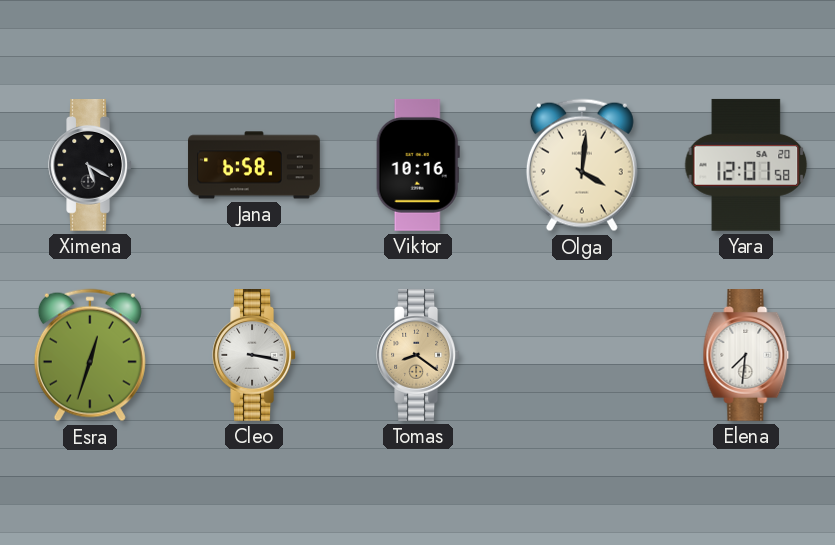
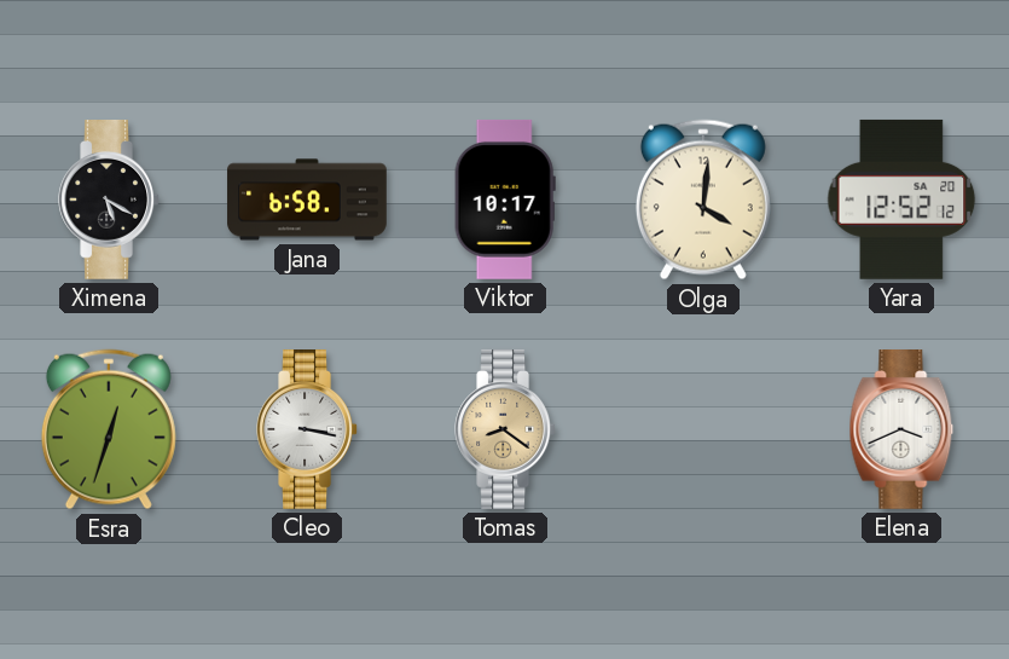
Viktor: 10:16 -> 10:17
Yara: 12:01 -> 12:52
Elena: 7:31 -> 3:41
